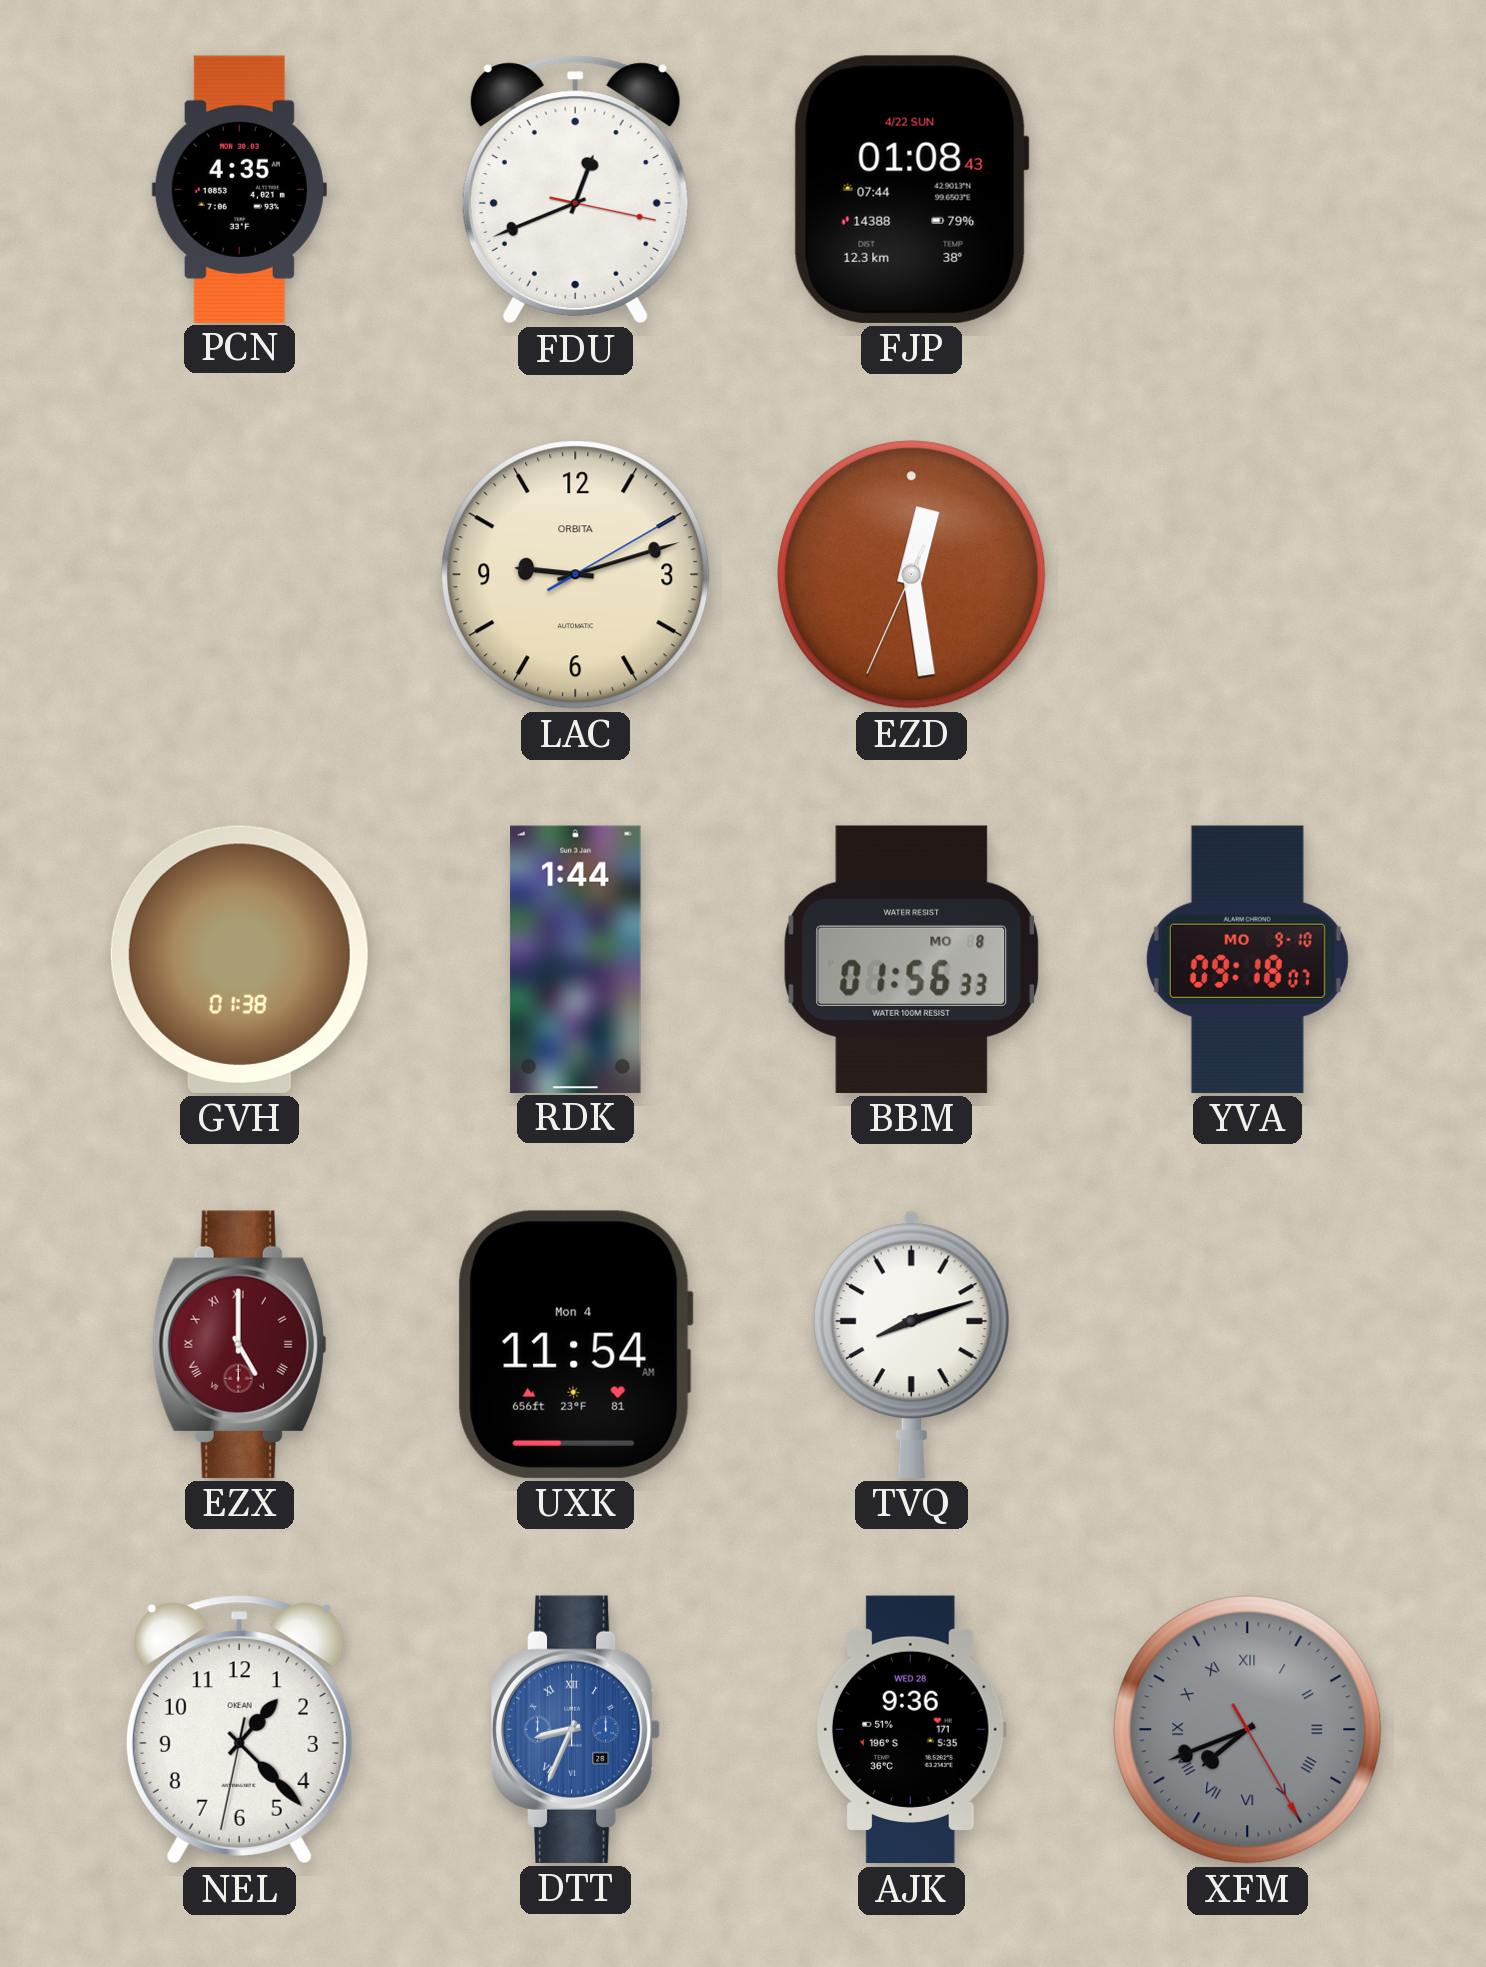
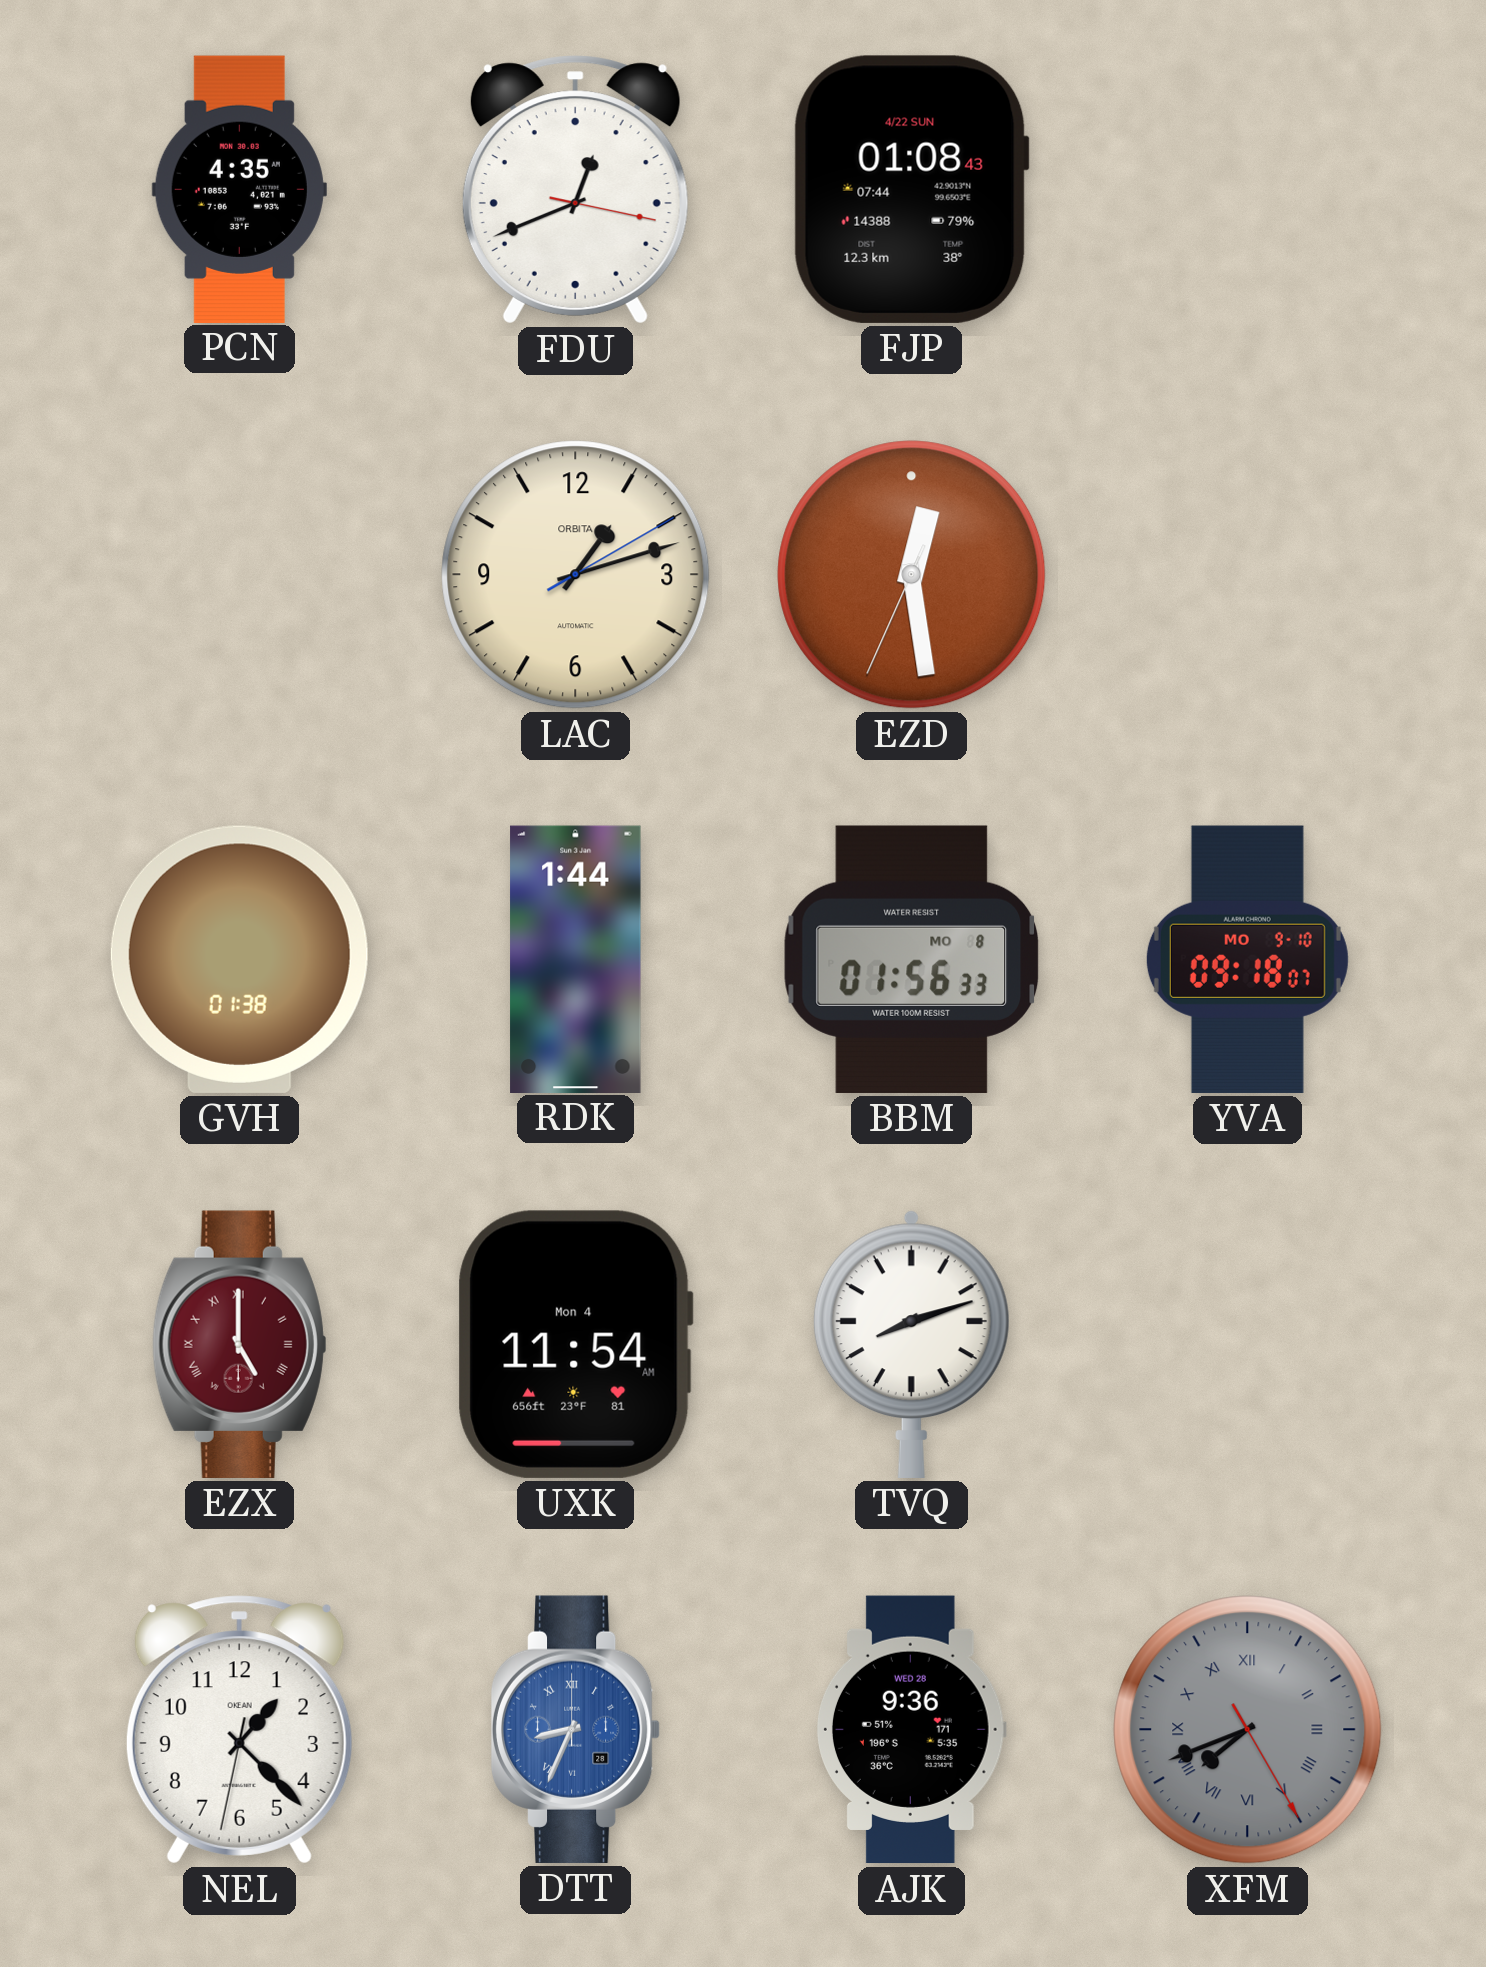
LAC: 9:12 -> 1:12
